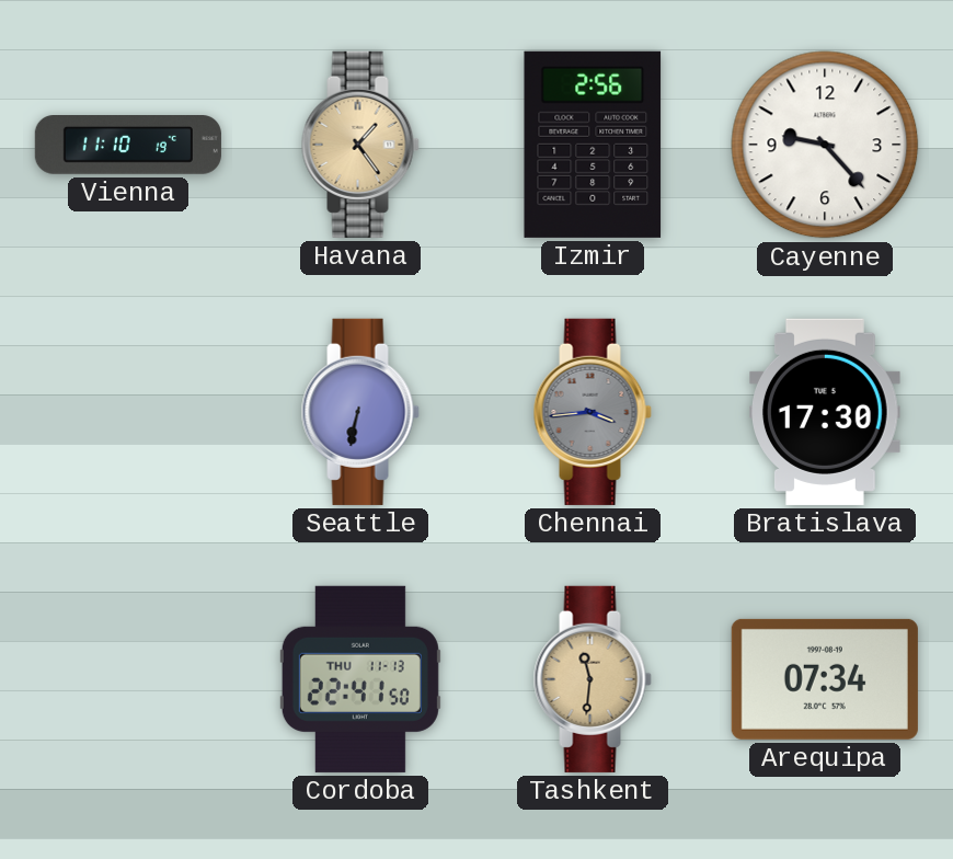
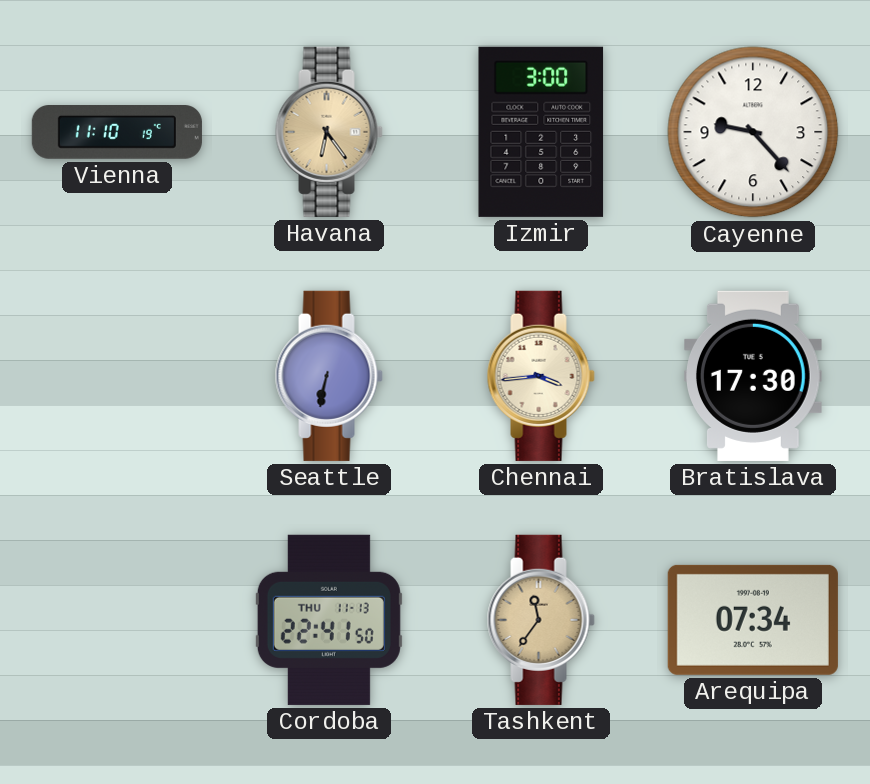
Havana: 1:24 -> 6:24
Izmir: 2:56 -> 3:00
Chennai dial: grey -> cream
Tashkent: 11:31 -> 11:36
